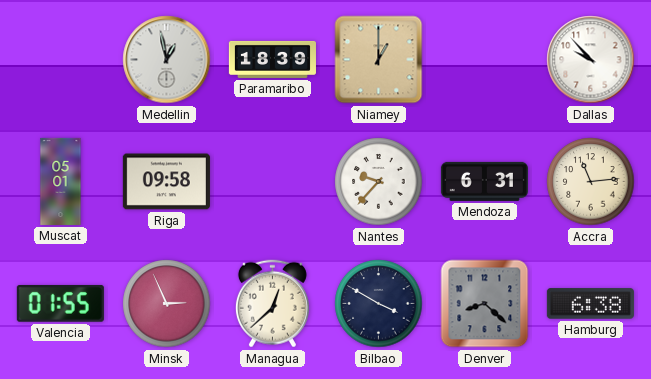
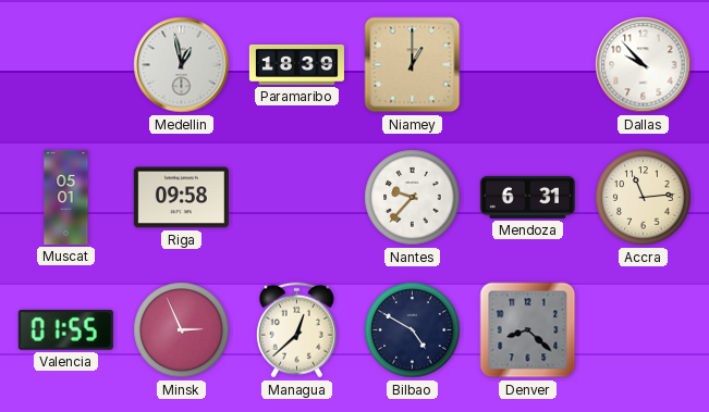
Bilbao: 3:50 -> 4:50
Hamburg: 6:38 -> none
